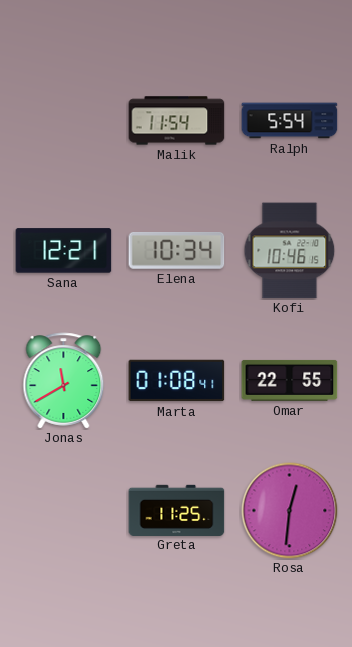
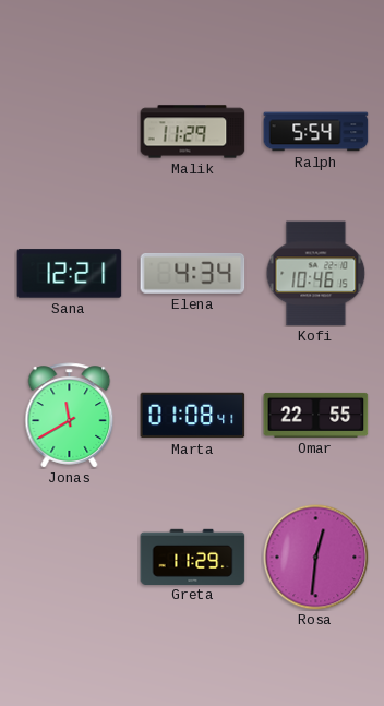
Malik: 11:54 -> 11:29
Elena: 10:34 -> 4:34
Greta: 11:25 -> 11:29
